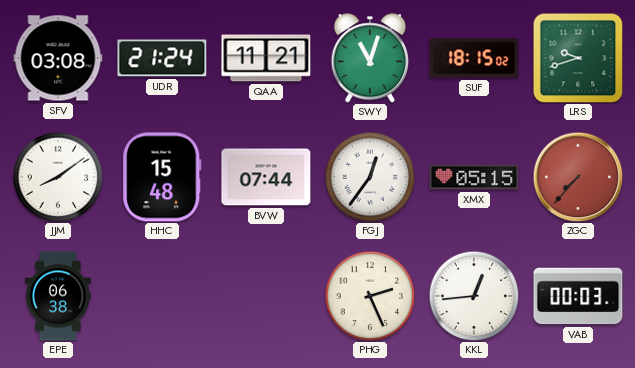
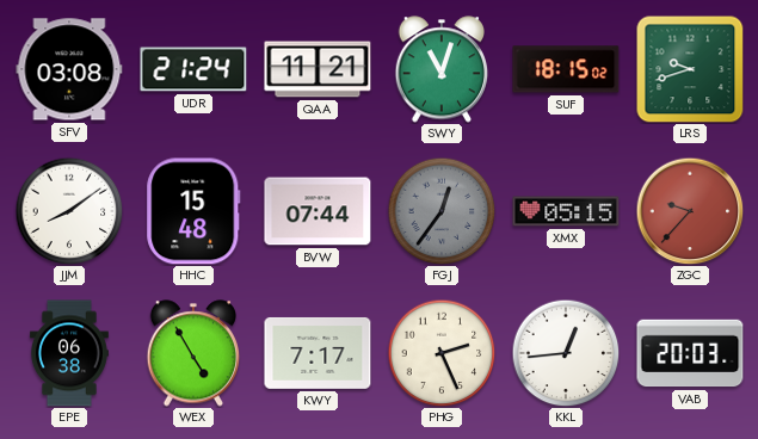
FGJ dial: white -> grey
ZGC: 7:37 -> 9:37
WEX: none -> 4:55
KWY: none -> 7:17
VAB: 00:03 -> 20:03
